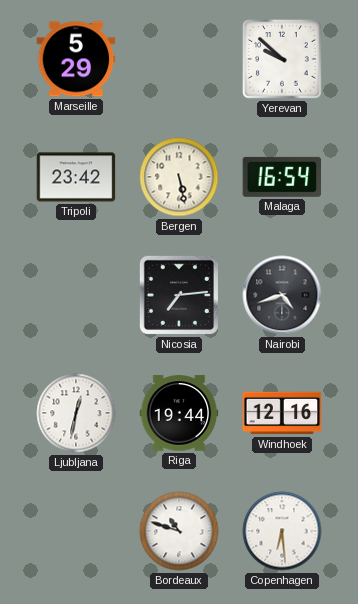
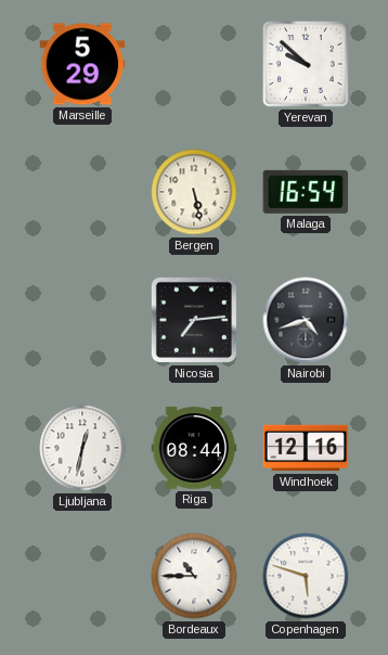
Tripoli: 23:42 -> none
Riga: 19:44 -> 08:44
Bordeaux: 10:48 -> 10:45
Copenhagen: 6:29 -> 5:48
